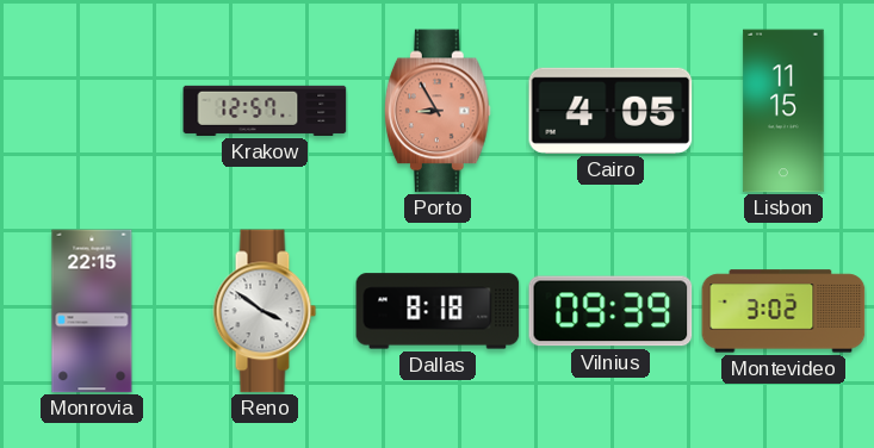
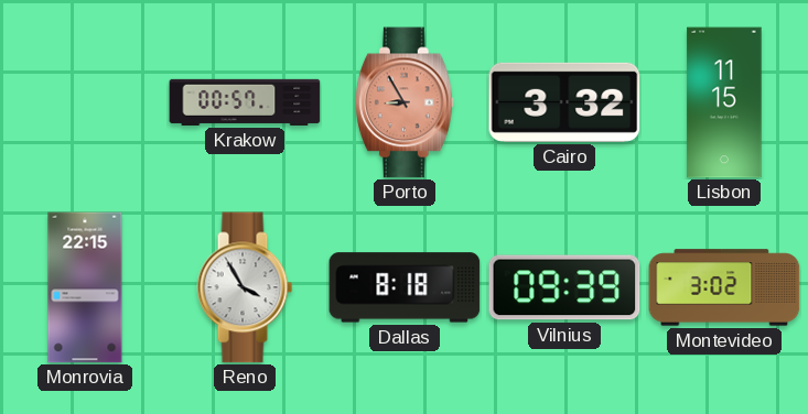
Krakow: 12:57 -> 00:57
Cairo: 4:05 -> 3:32
Reno: 3:51 -> 3:55
